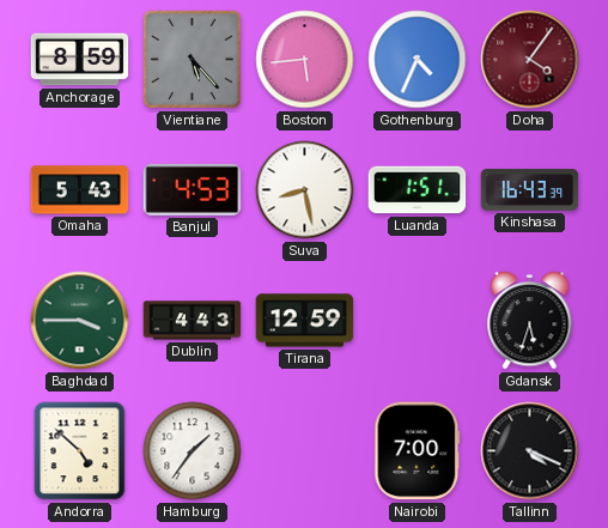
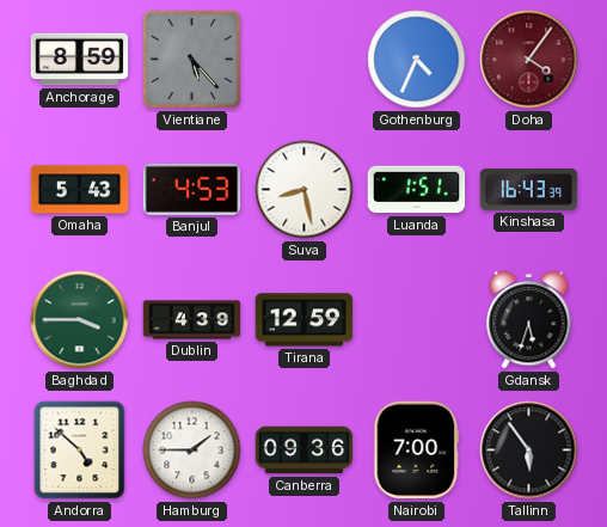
Boston: 5:44 -> none
Dublin: 4:43 -> 4:39
Hamburg: 1:36 -> 1:45
Canberra: none -> 09:36
Tallinn: 4:19 -> 5:54
